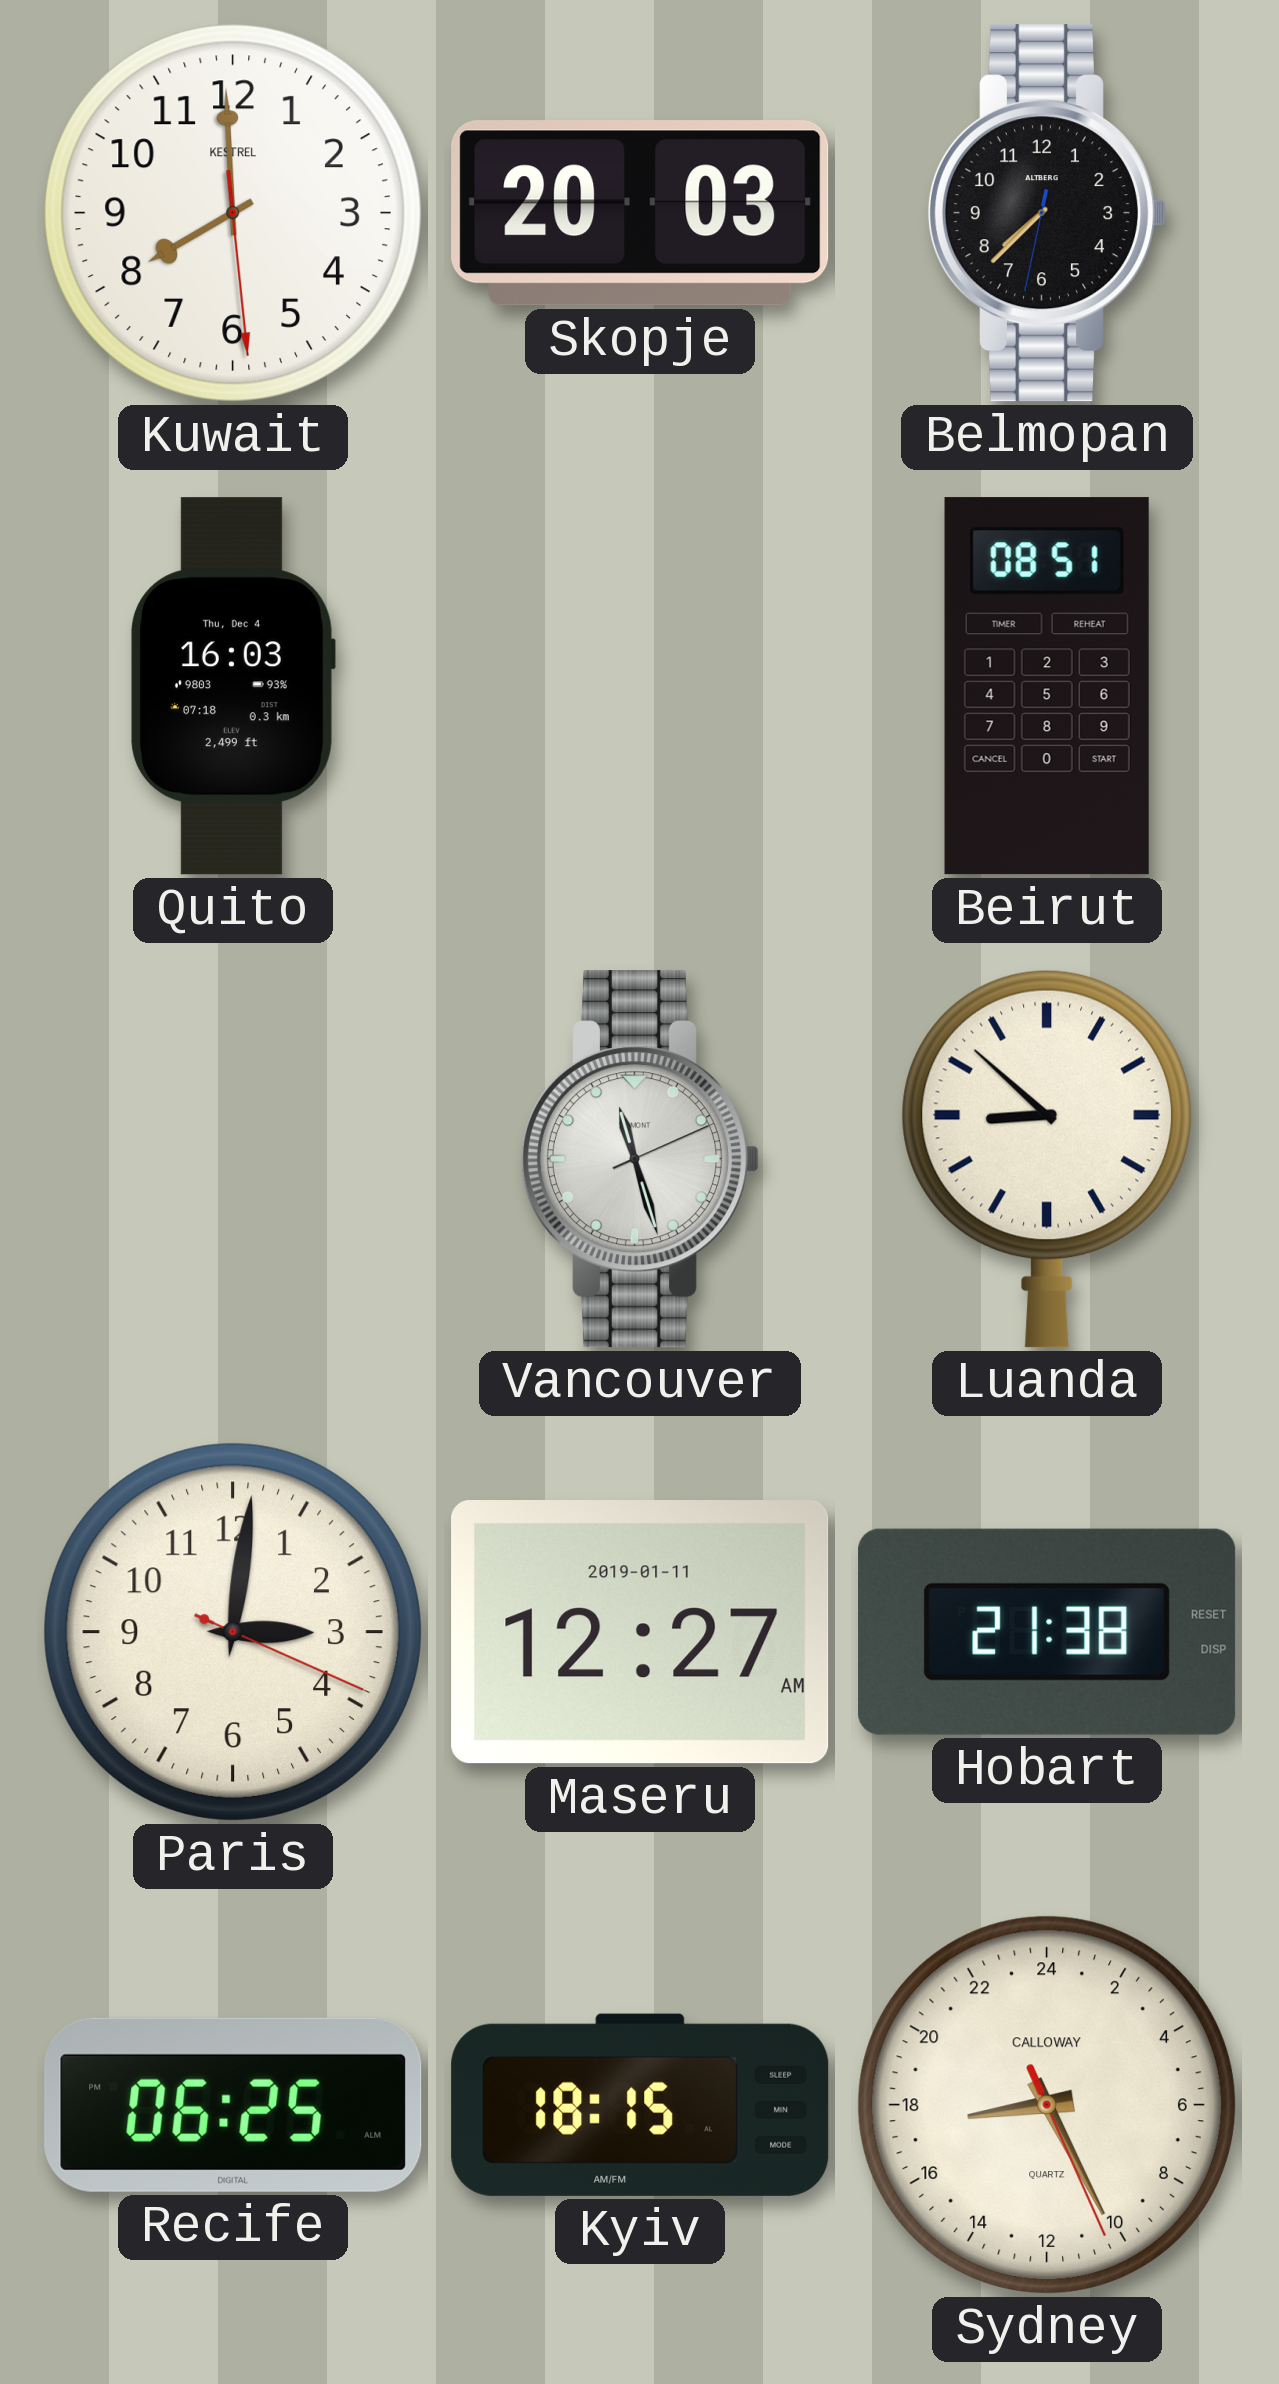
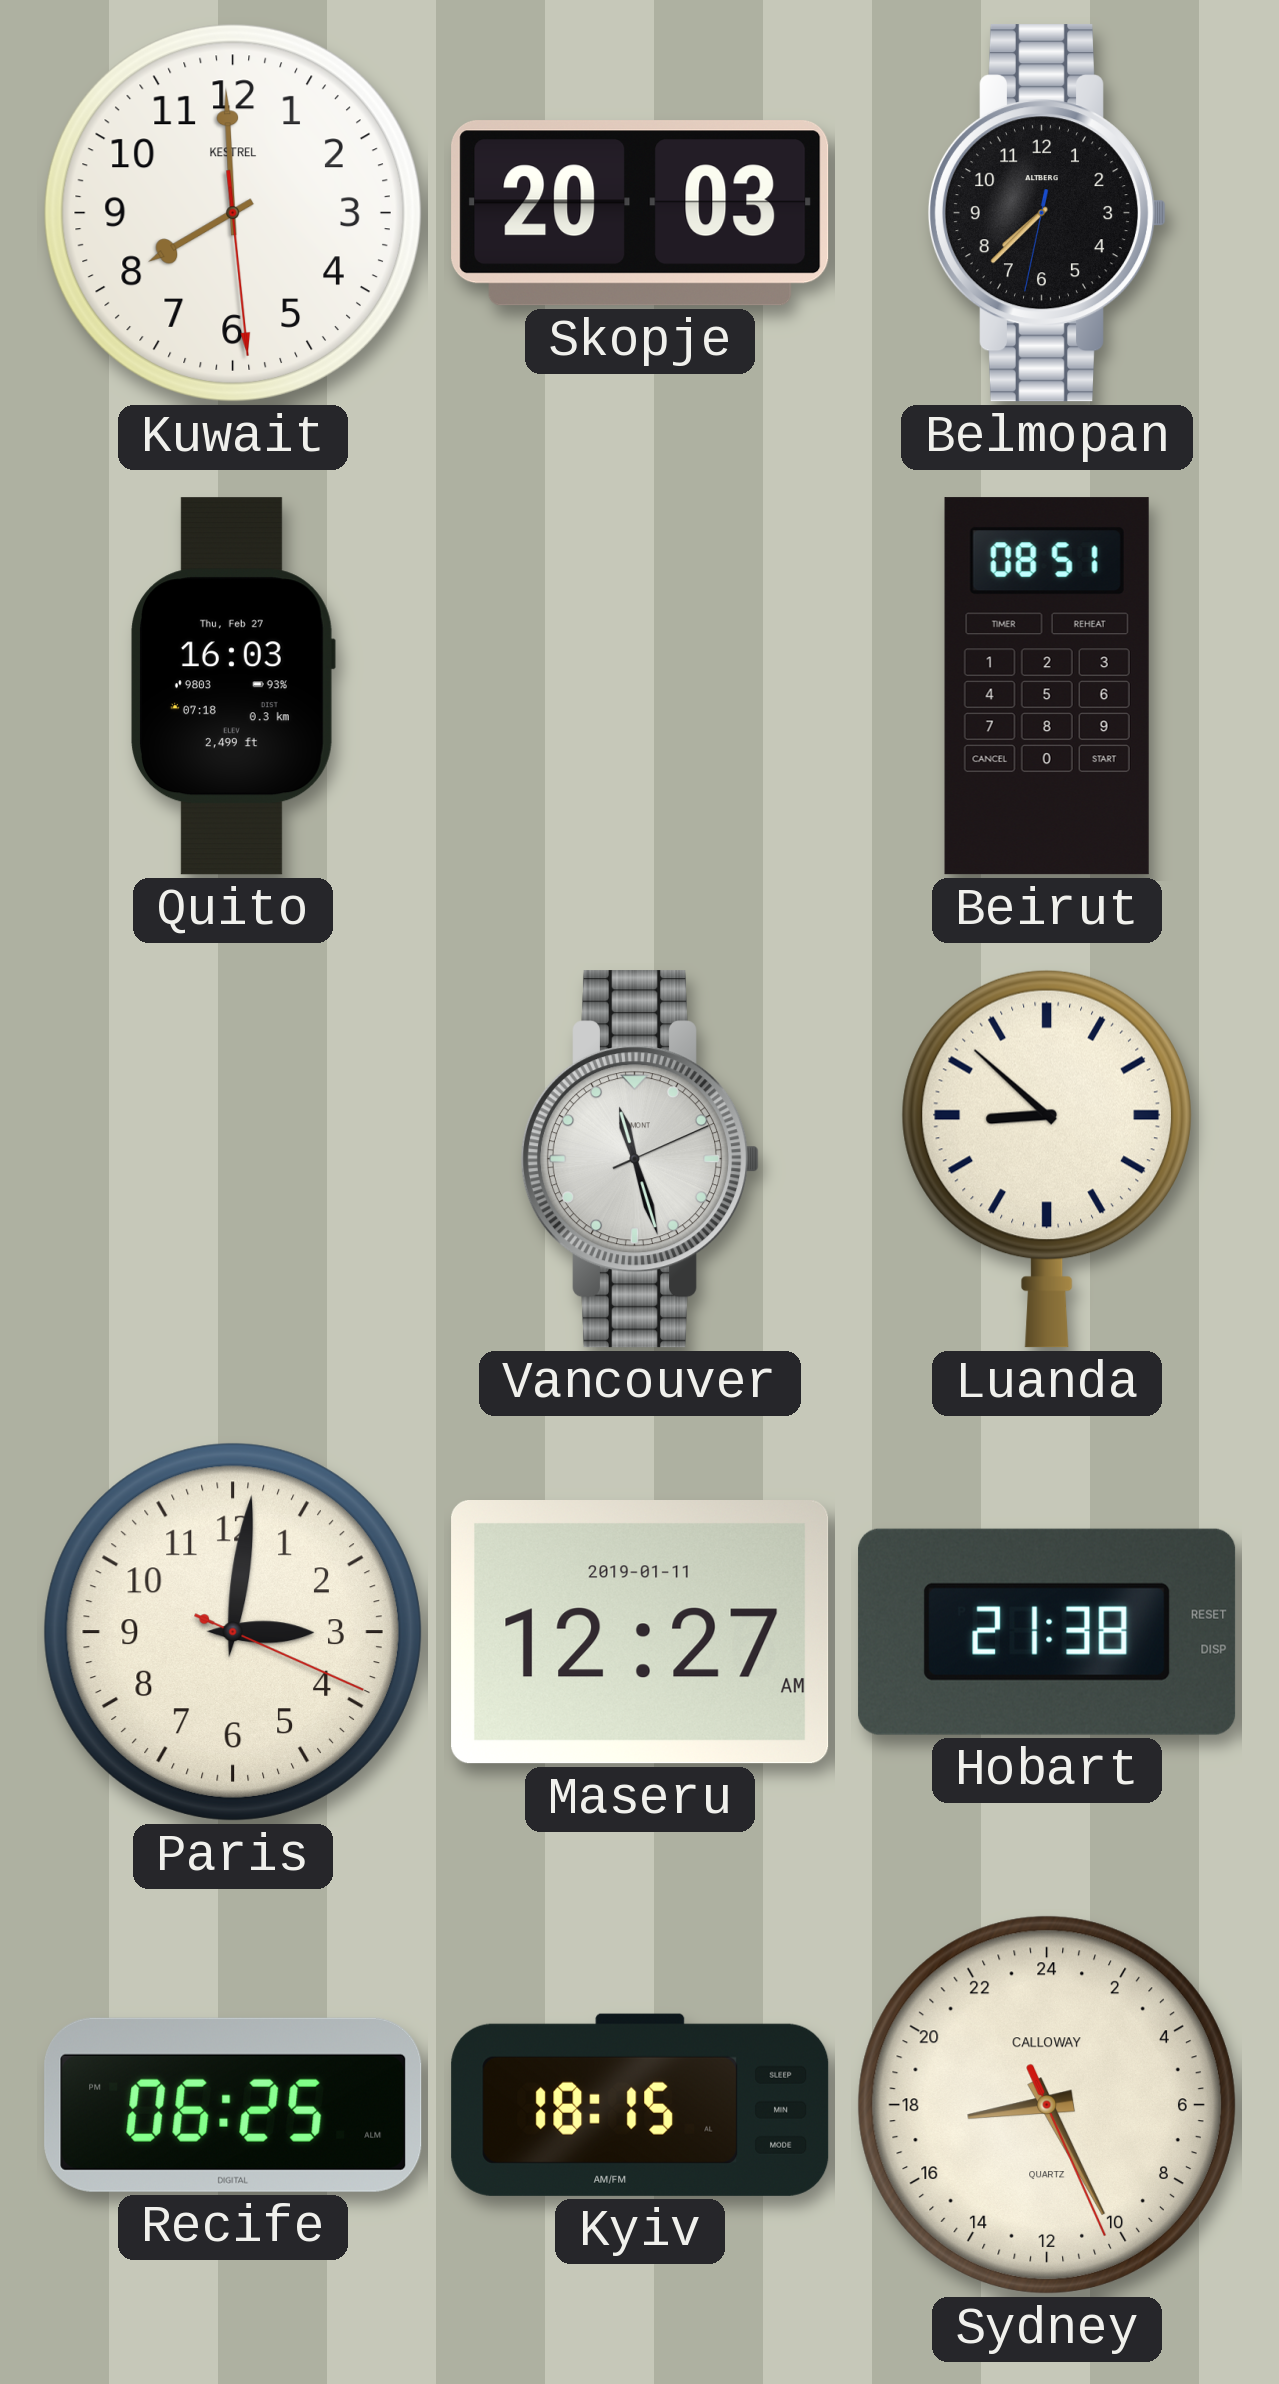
Quito date: Thu, Dec 4 -> Thu, Feb 27
